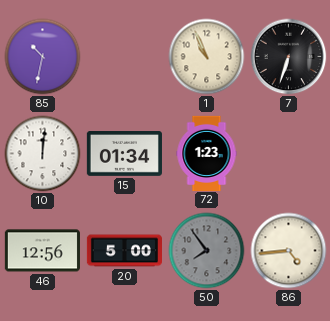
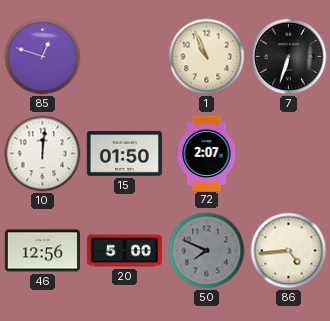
85: 10:32 -> 12:48
15: 01:34 -> 01:50
72: 1:23 -> 2:07
50: 7:54 -> 7:49
